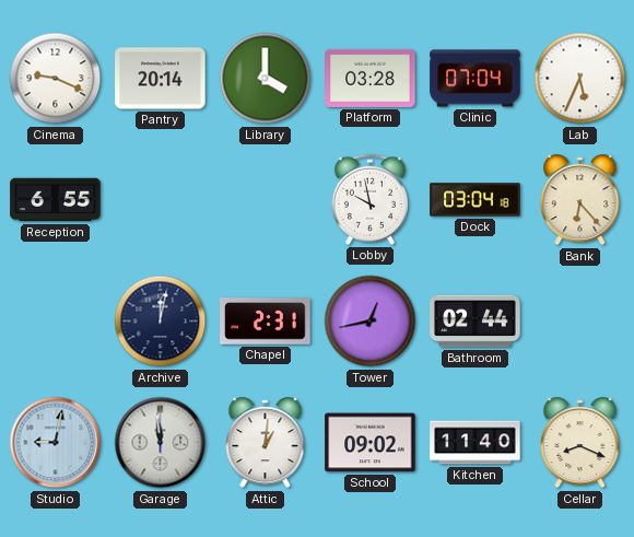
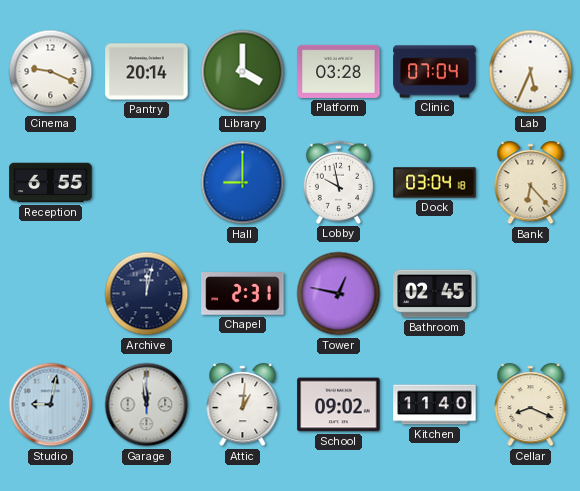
Hall: none -> 9:00
Tower: 12:43 -> 12:47
Bathroom: 02:44 -> 02:45
